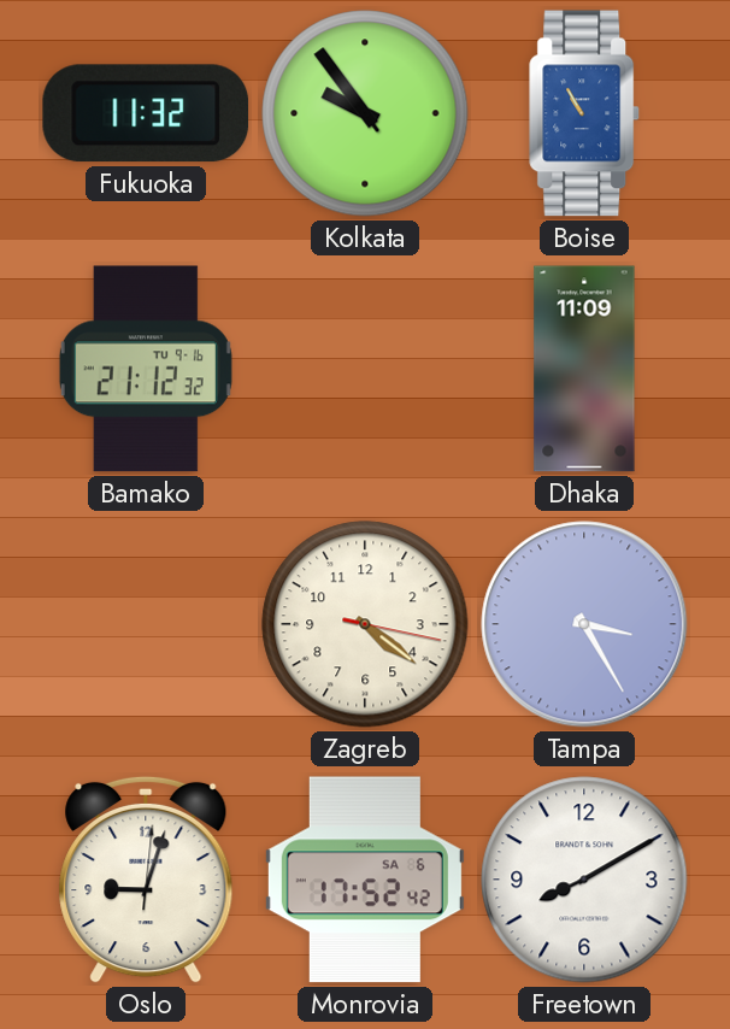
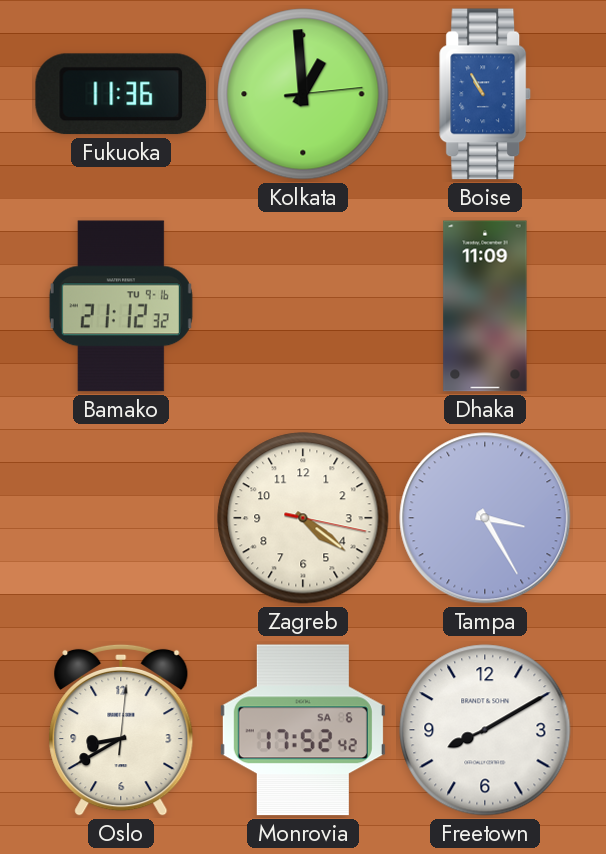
Fukuoka: 11:32 -> 11:36
Kolkata: 9:53 -> 12:59
Oslo: 9:03 -> 8:40
